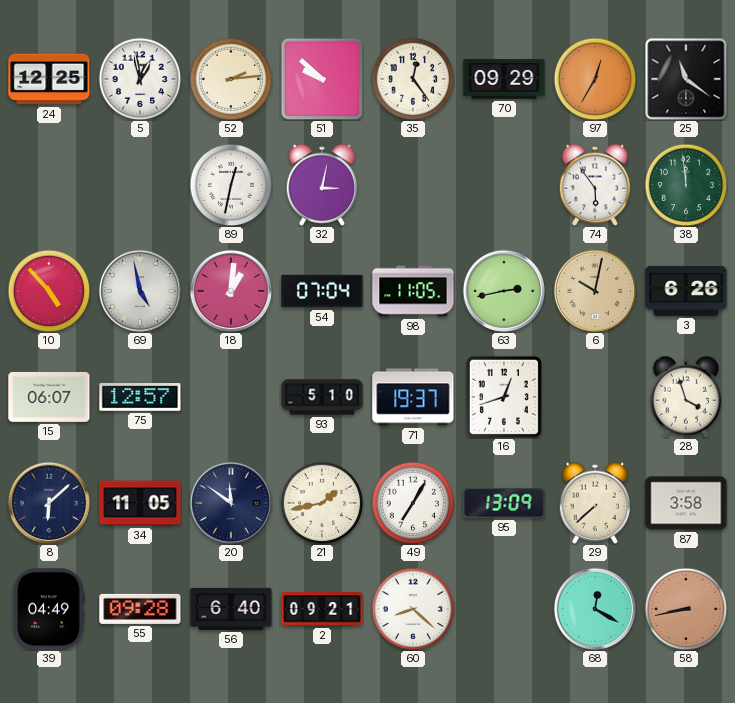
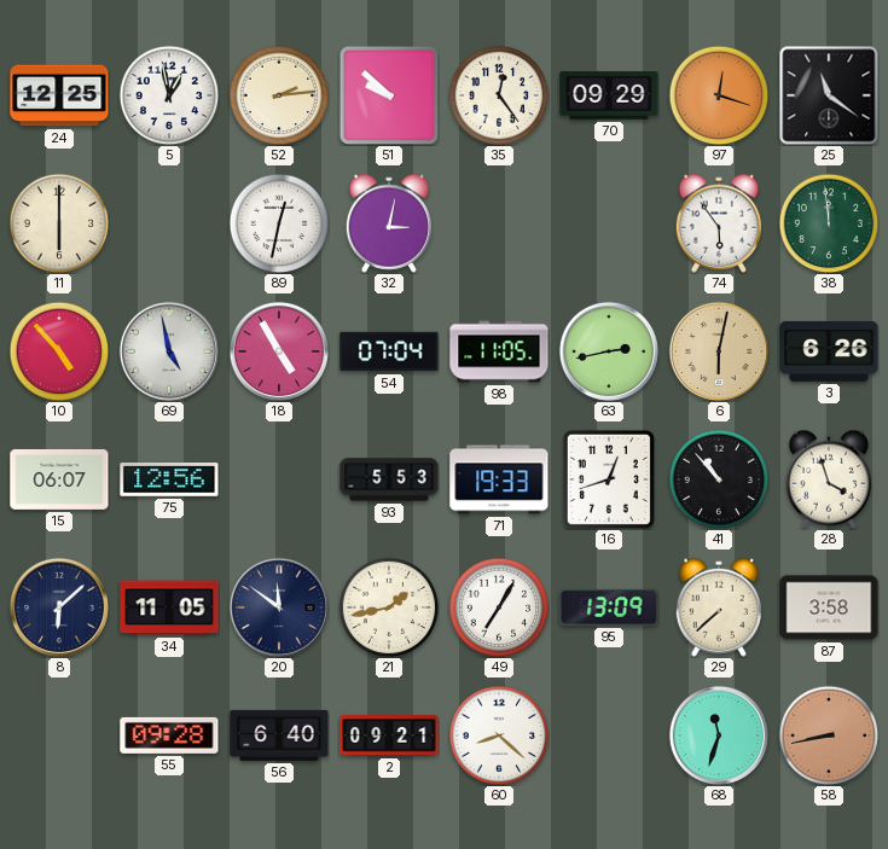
97: 12:35 -> 12:18
11: none -> 6:00
18: 1:01 -> 4:55
6: 10:02 -> 6:02
75: 12:57 -> 12:56
93: 5:10 -> 5:53
71: 19:37 -> 19:33
41: none -> 10:53
39: 04:49 -> none
68: 12:20 -> 11:33
